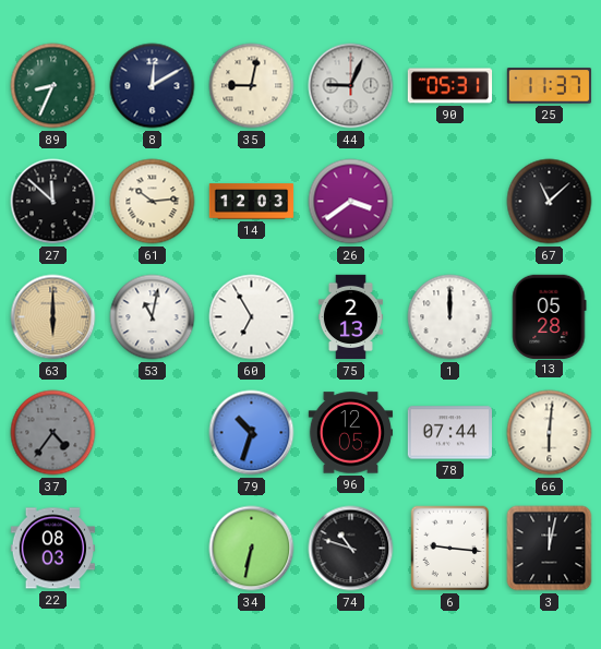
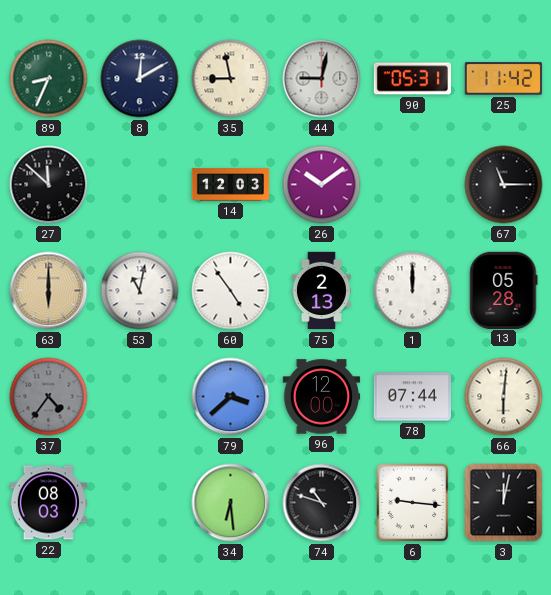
35: 9:02 -> 8:58
44: 9:04 -> 9:02
25: 11:37 -> 11:42
61: 10:14 -> none
26: 3:39 -> 10:09
67: 11:08 -> 11:15
60: 6:55 -> 4:54
79: 10:33 -> 3:38
96: 12:05 -> 12:00
34: 6:32 -> 6:29
